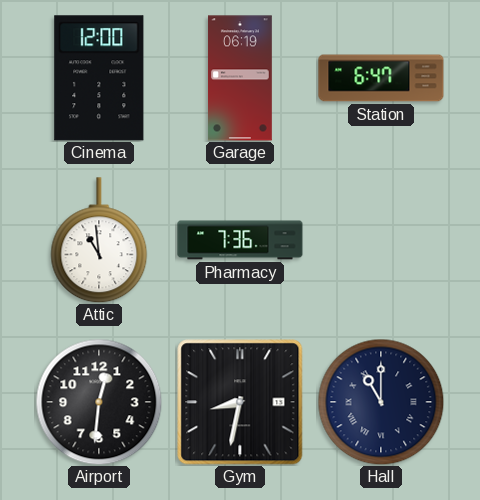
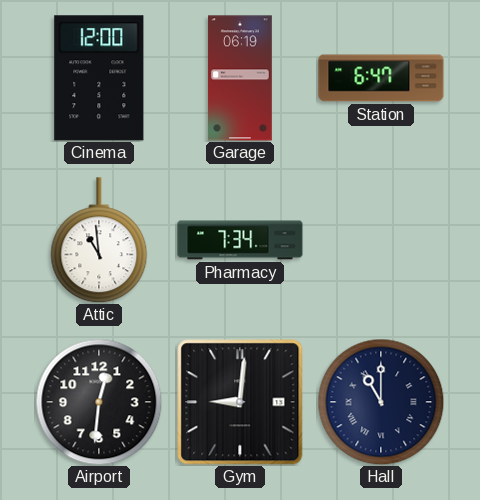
Pharmacy: 7:36 -> 7:34
Gym: 8:32 -> 9:01
